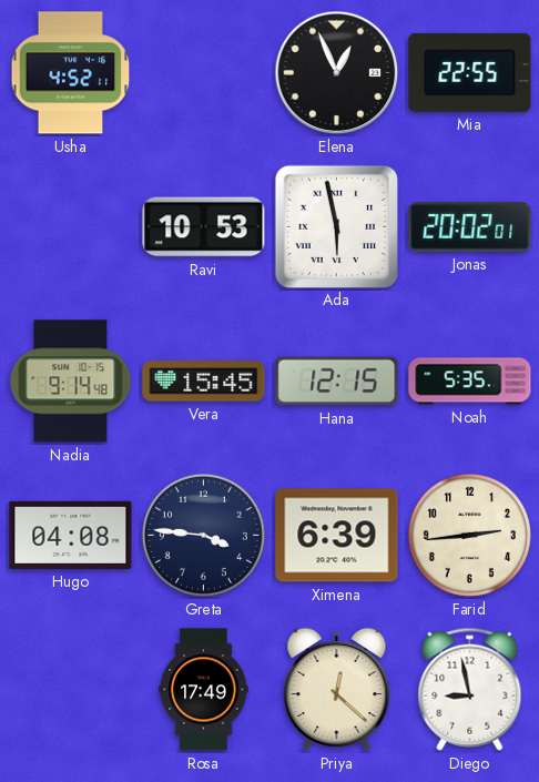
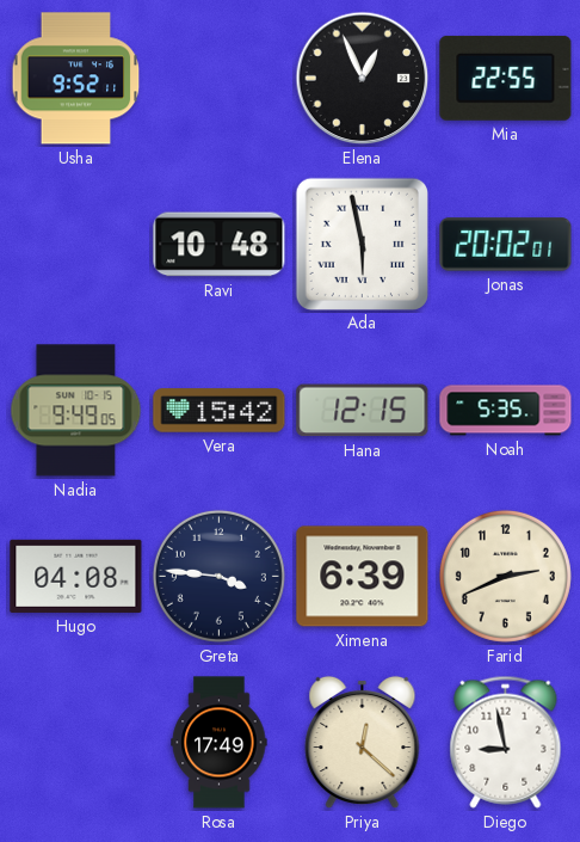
Usha: 4:52 -> 9:52
Ravi: 10:53 -> 10:48
Nadia: 9:14 -> 9:49
Vera: 15:45 -> 15:42
Farid: 2:44 -> 2:41
